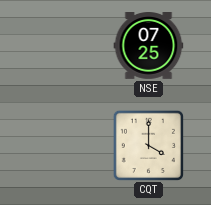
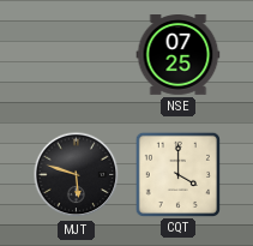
MJT: none -> 5:48
